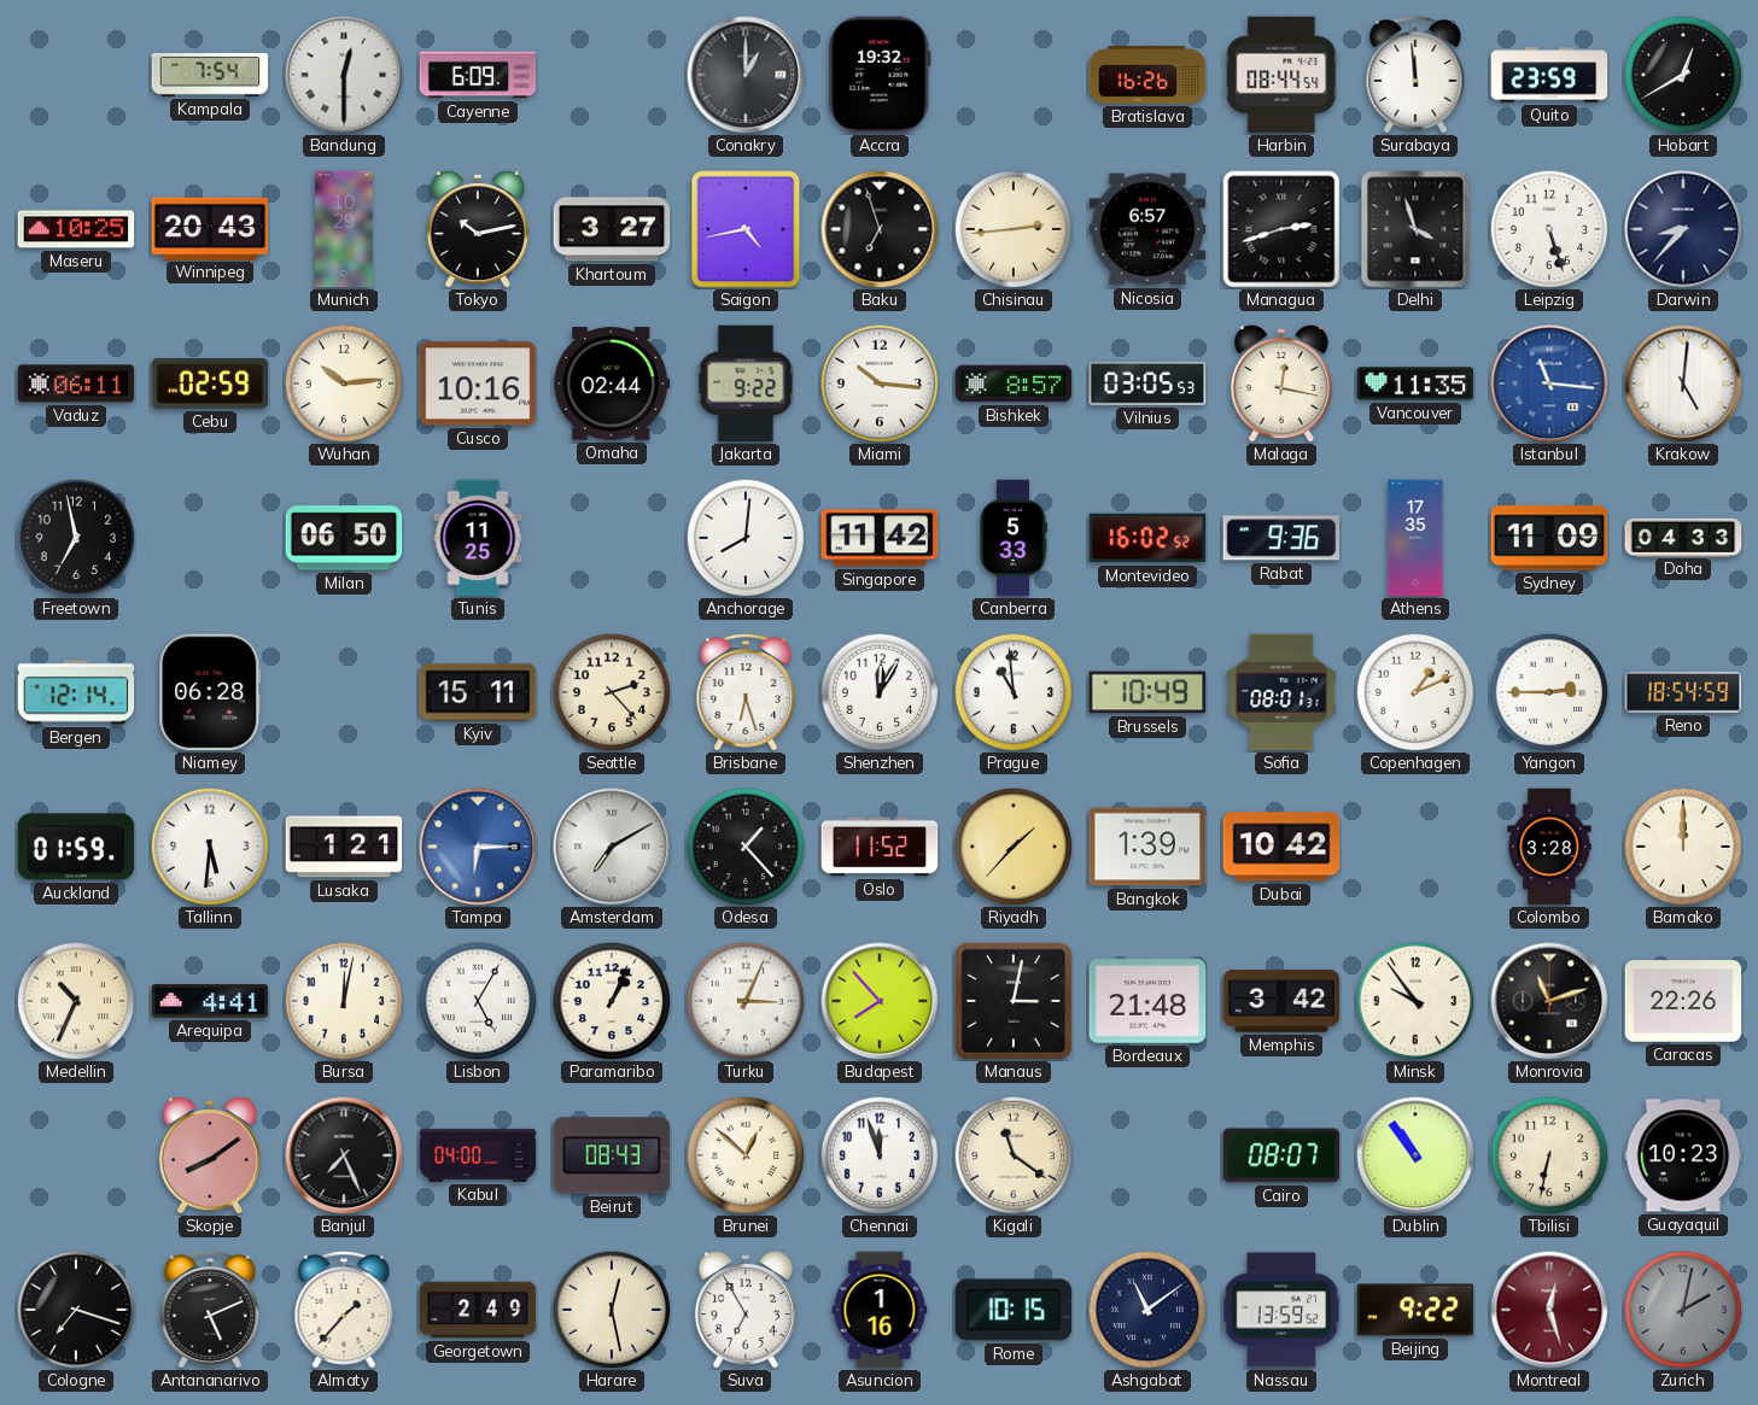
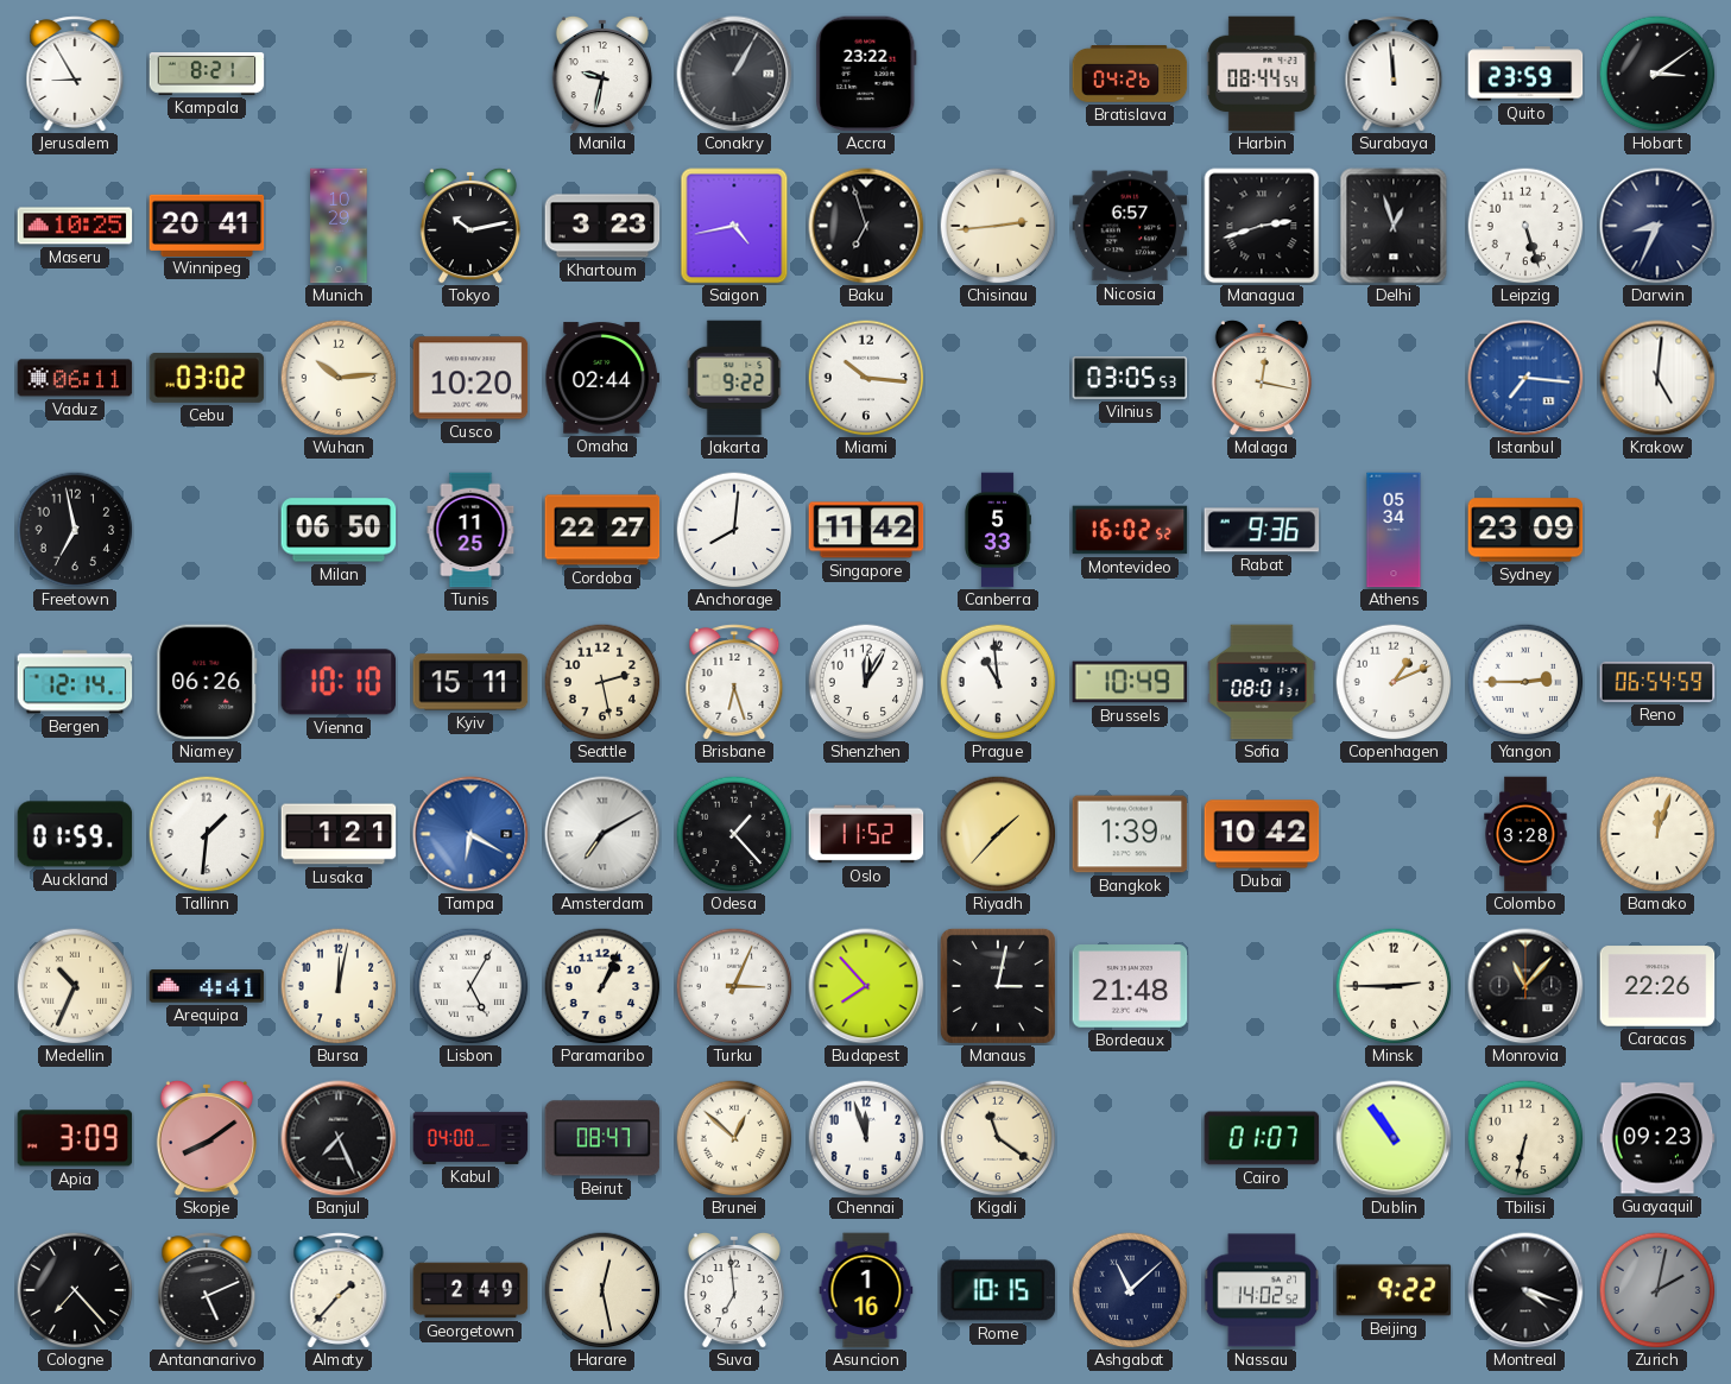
Jerusalem: none -> 8:55
Kampala: 7:54 -> 8:21
Bandung: 12:30 -> none
Cayenne: 6:09 -> none
Manila: none -> 9:32
Conakry: 1:00 -> 1:05
Accra: 19:32 -> 23:22
Bratislava: 16:26 -> 04:26
Hobart: 12:40 -> 3:09
Winnipeg: 20:43 -> 20:41
Khartoum: 3:27 -> 3:23
Delhi: 3:57 -> 12:57
Darwin: 8:37 -> 8:34
Cebu: 02:59 -> 03:02
Cusco: 10:16 -> 10:20
Bishkek: 8:57 -> none
Vancouver: 11:35 -> none
Istanbul: 11:16 -> 7:16
Cordoba: none -> 22:27
Athens: 17:35 -> 05:34
Sydney: 11:09 -> 23:09
Doha: 04:33 -> none
Niamey: 06:28 -> 06:26
Vienna: none -> 10:10
Seattle: 2:23 -> 2:28
Reno: 18:54 -> 06:54
Tallinn: 5:31 -> 1:31
Tampa: 6:15 -> 6:20
Bamako: 12:00 -> 12:03
Memphis: 3:42 -> none
Minsk: 9:54 -> 2:45
Monrovia: 11:12 -> 11:07
Apia: none -> 3:09
Beirut: 08:43 -> 08:47
Cairo: 08:07 -> 01:07
Guayaquil: 10:23 -> 09:23
Cologne: 7:18 -> 7:23
Suva: 6:55 -> 6:59
Ashgabat: 11:09 -> 11:08
Nassau: 13:59 -> 14:02
Montreal: 12:27 -> 4:18
Montreal dial: burgundy -> black
